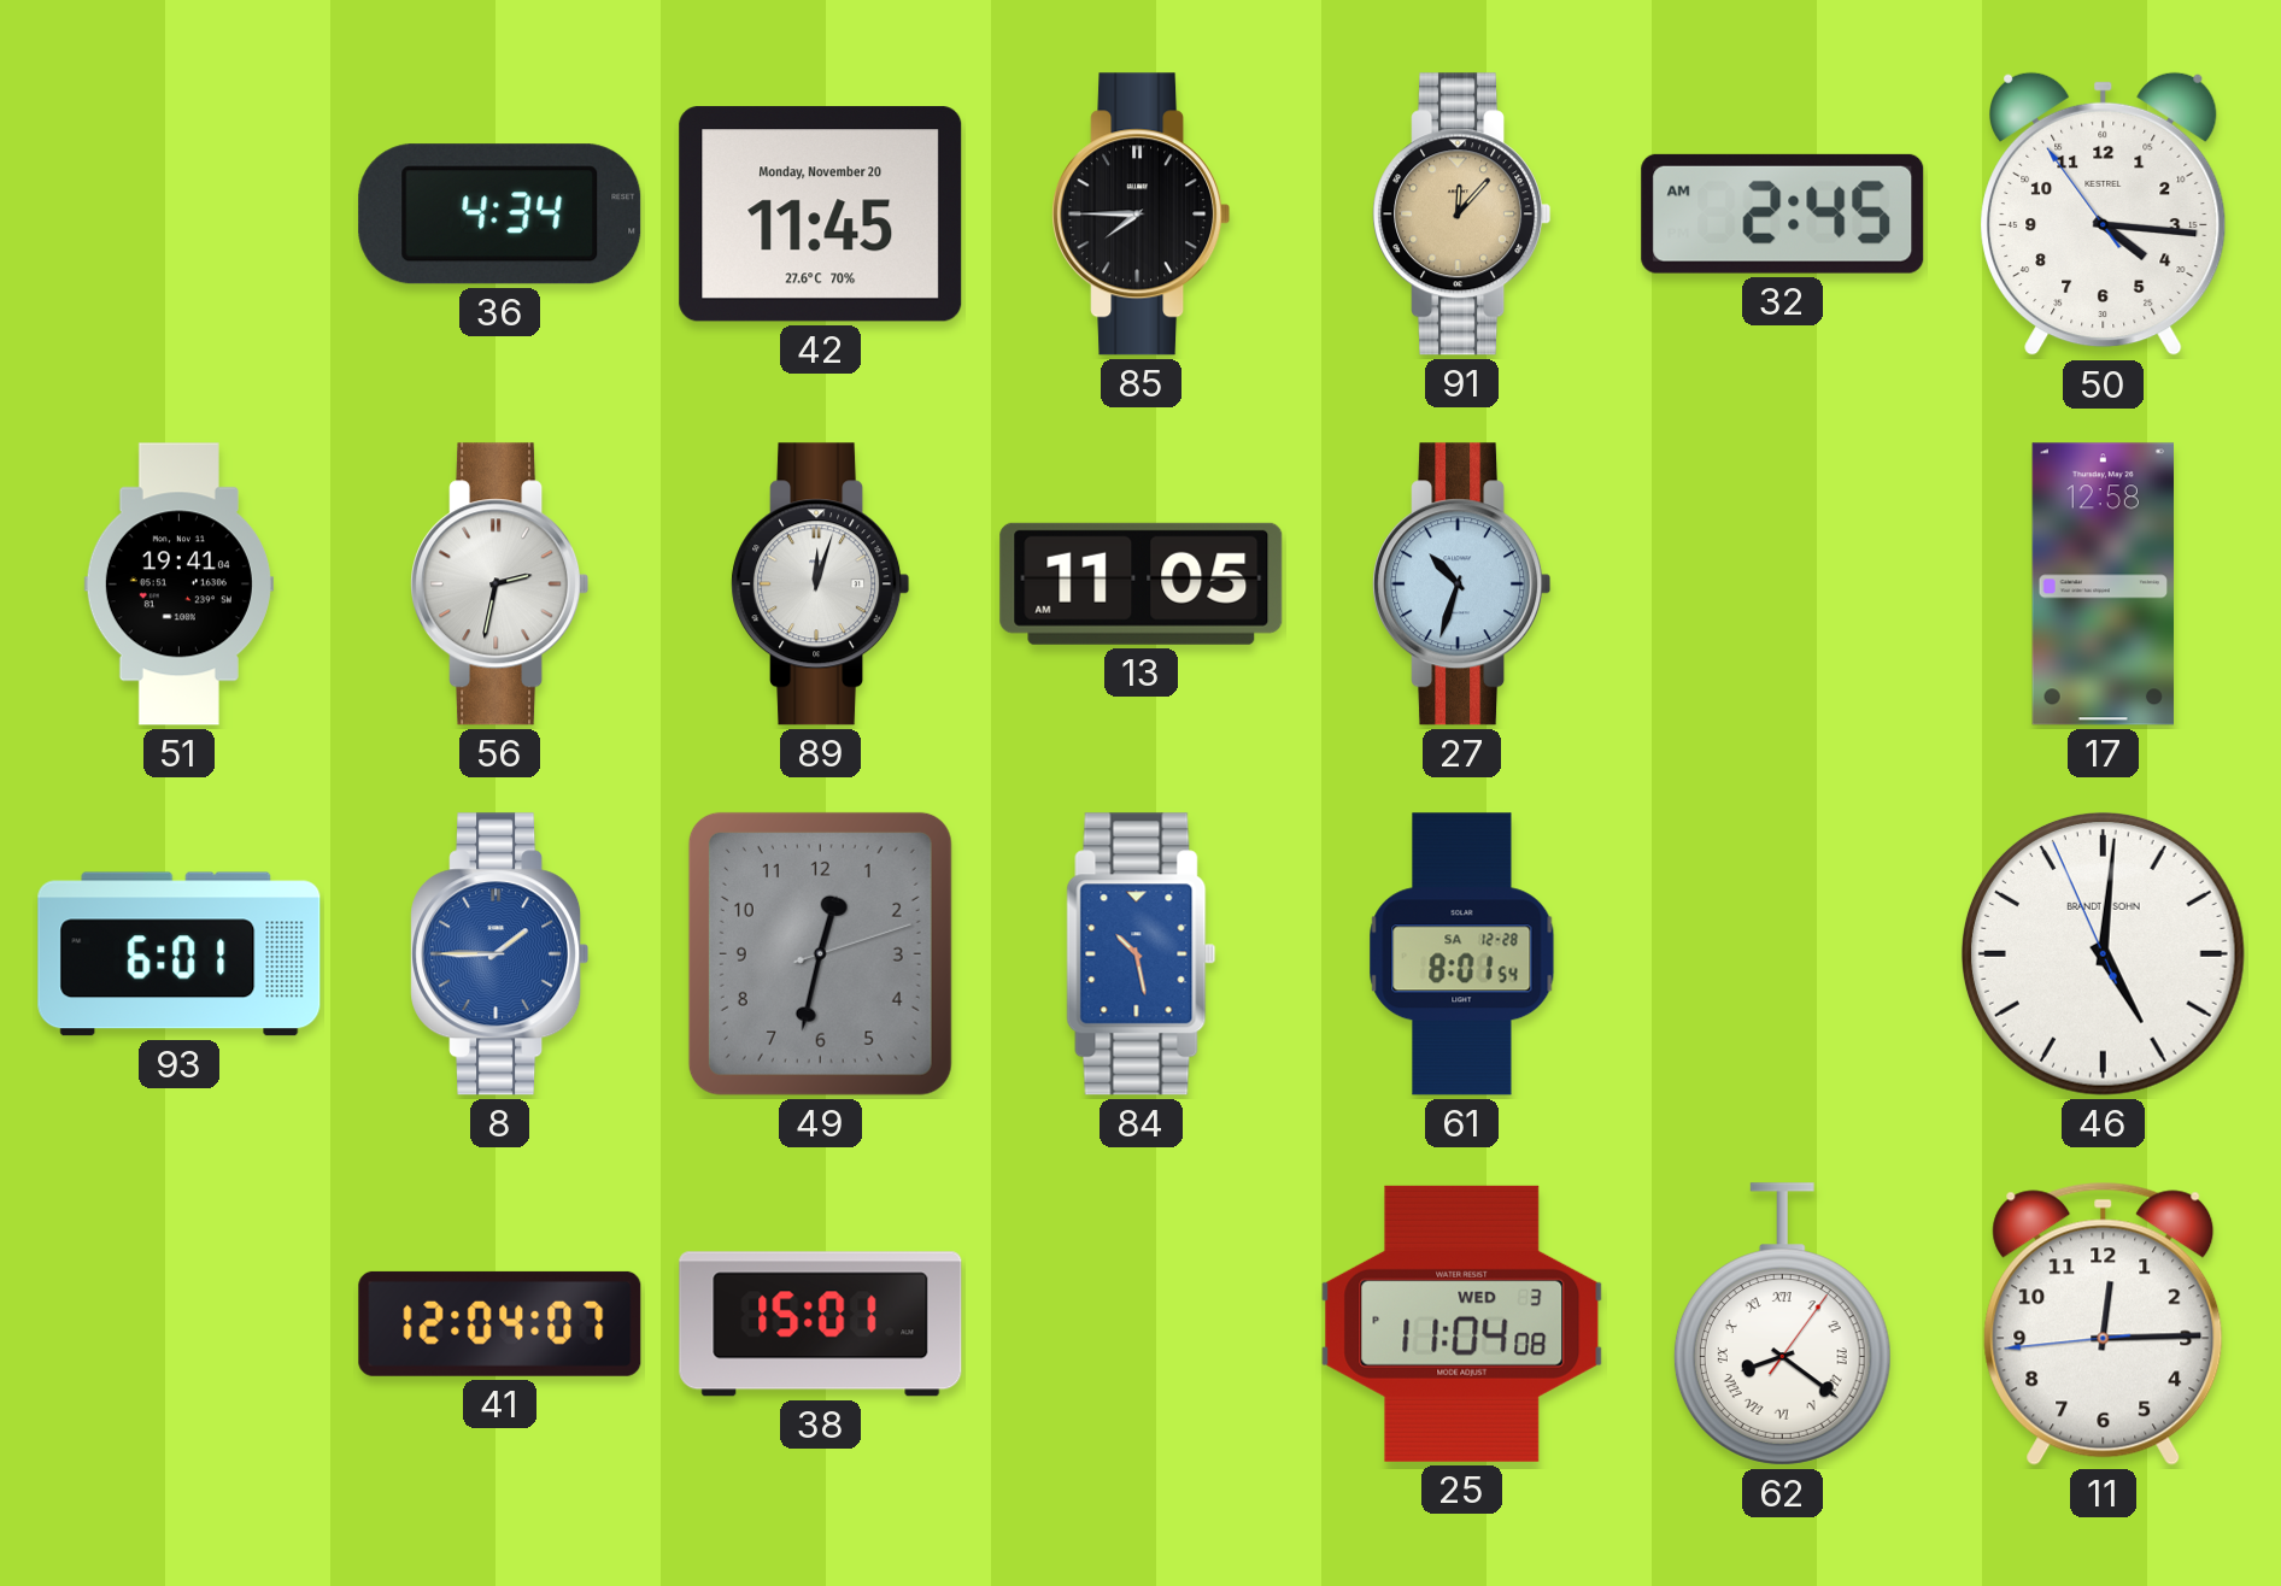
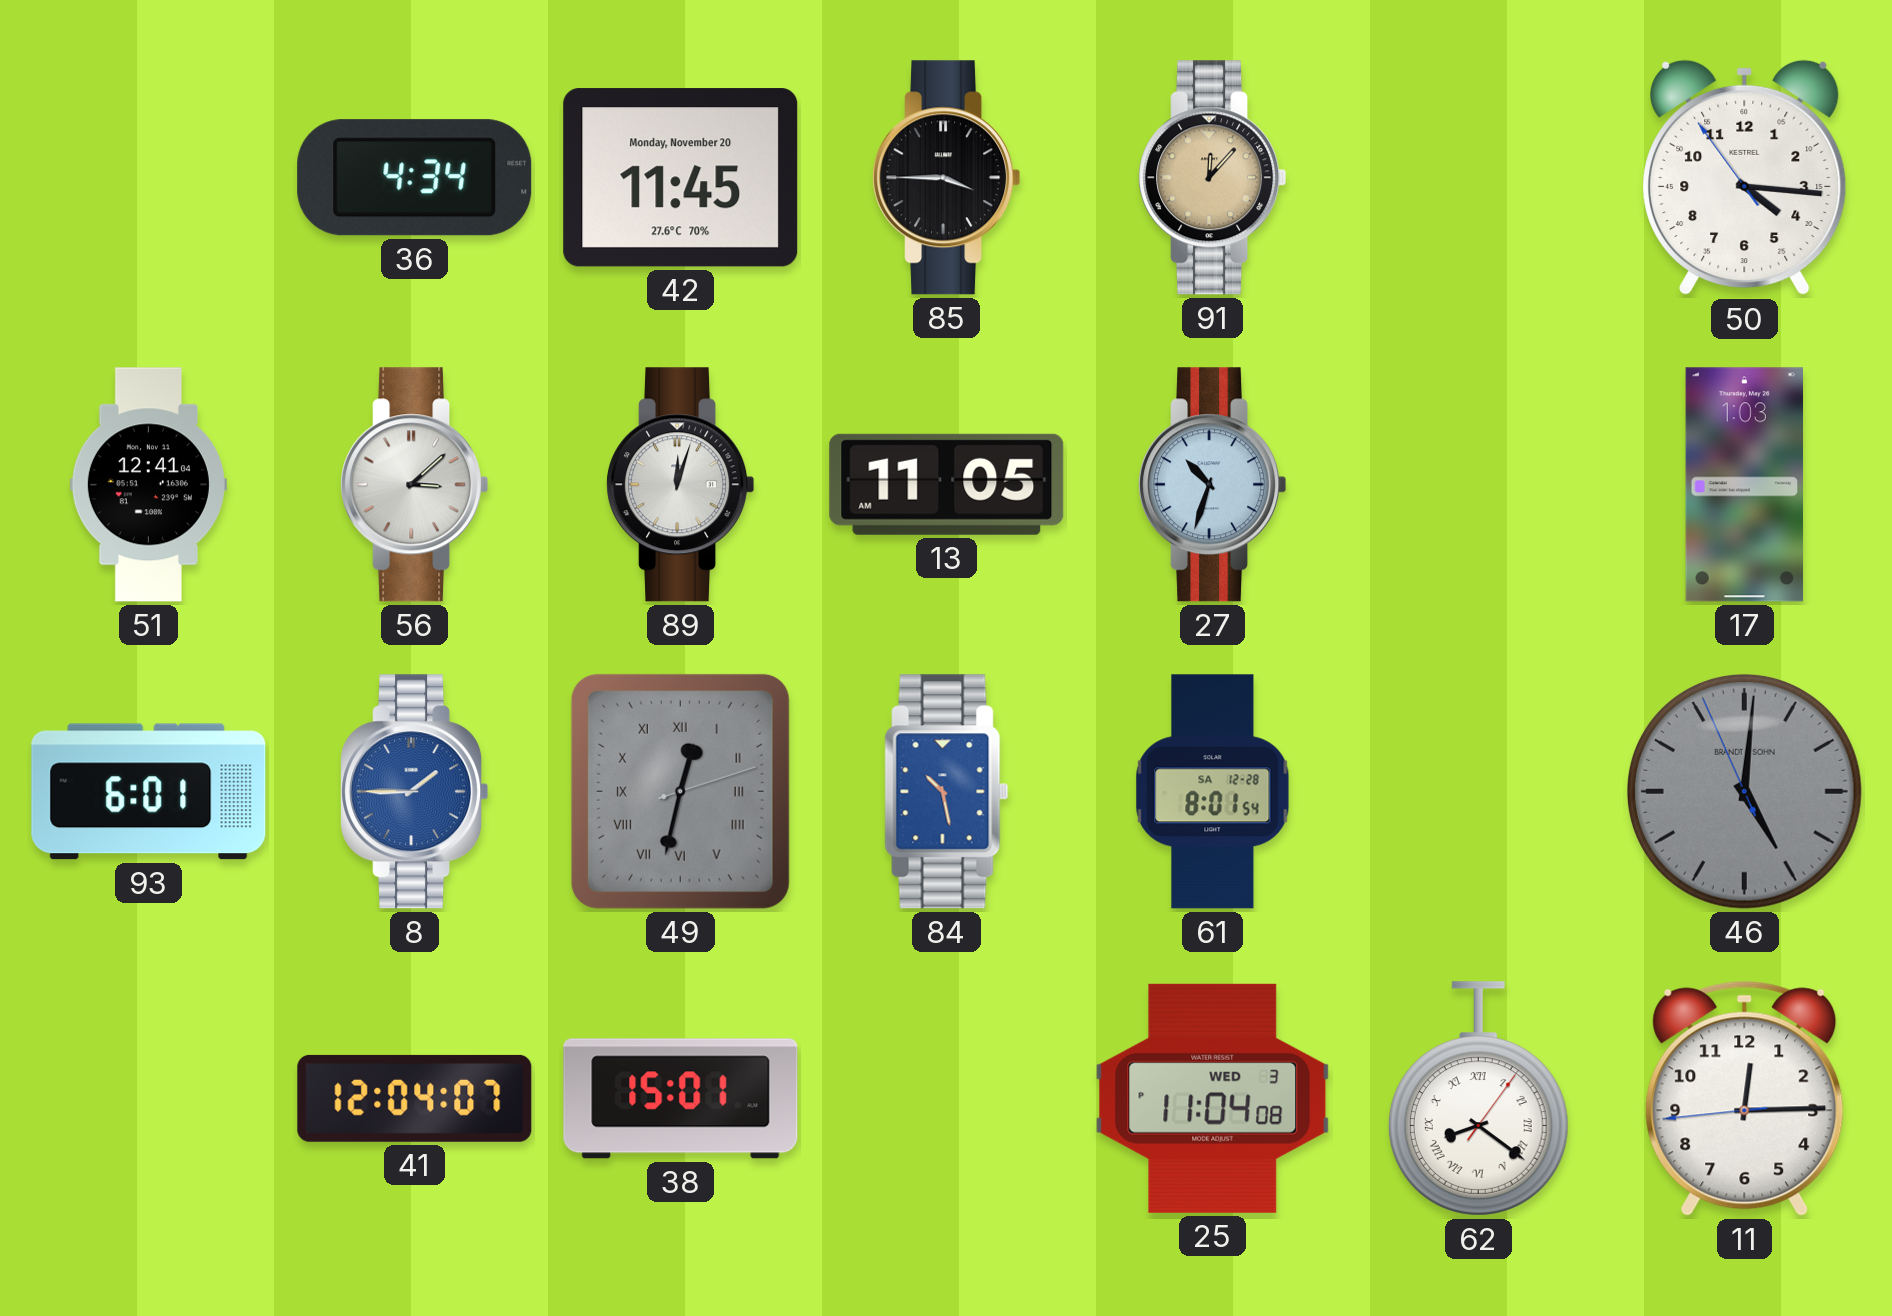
85: 7:45 -> 3:45
32: 2:45 -> none
51: 19:41 -> 12:41
56: 2:32 -> 3:08
17: 12:58 -> 1:03
49 numerals: Arabic -> Roman
46 dial: white -> grey
